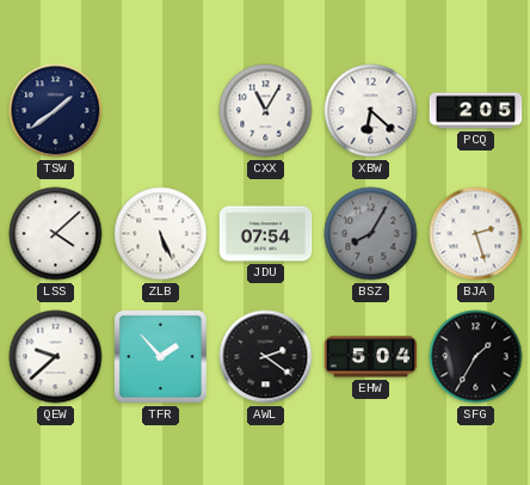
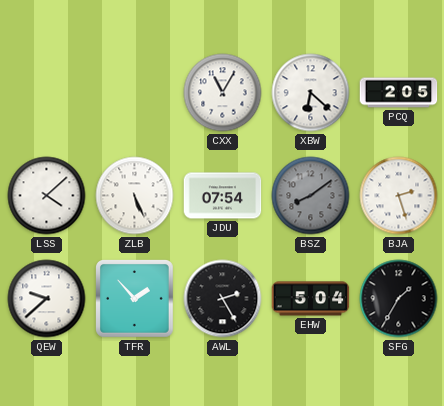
TSW: 1:39 -> none
BSZ: 8:05 -> 8:09
AWL: 2:21 -> 2:25
